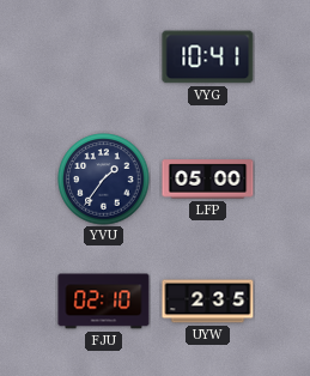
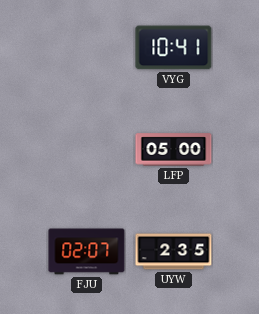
YVU: 1:36 -> none
FJU: 02:10 -> 02:07
